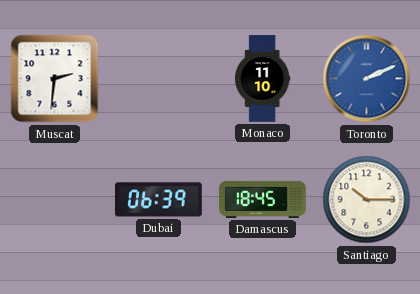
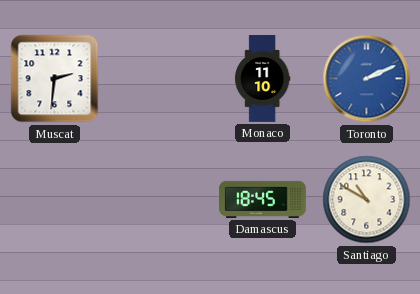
Dubai: 06:39 -> none
Santiago: 10:15 -> 10:50
